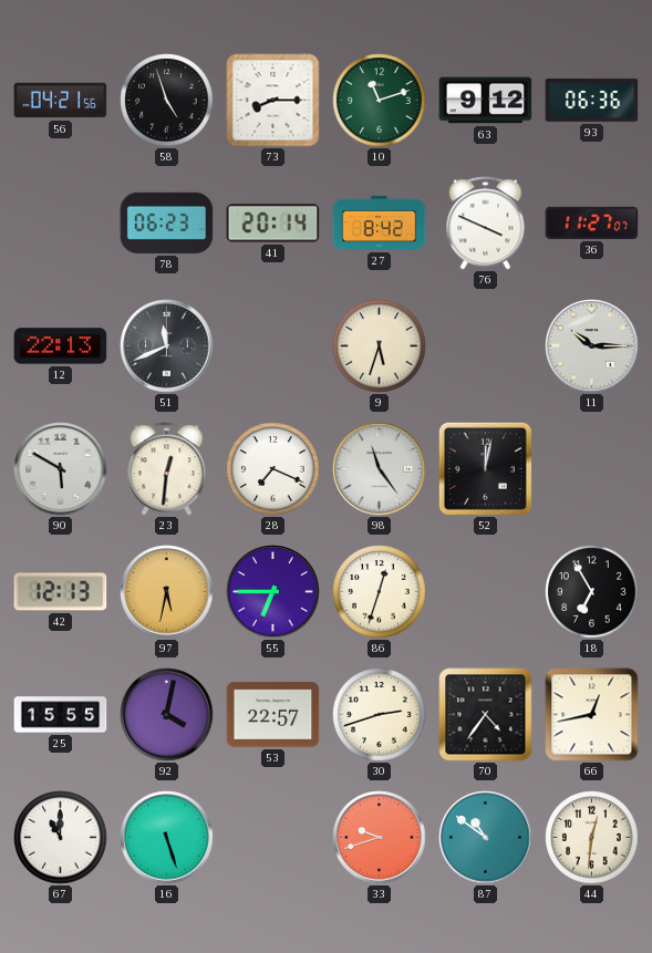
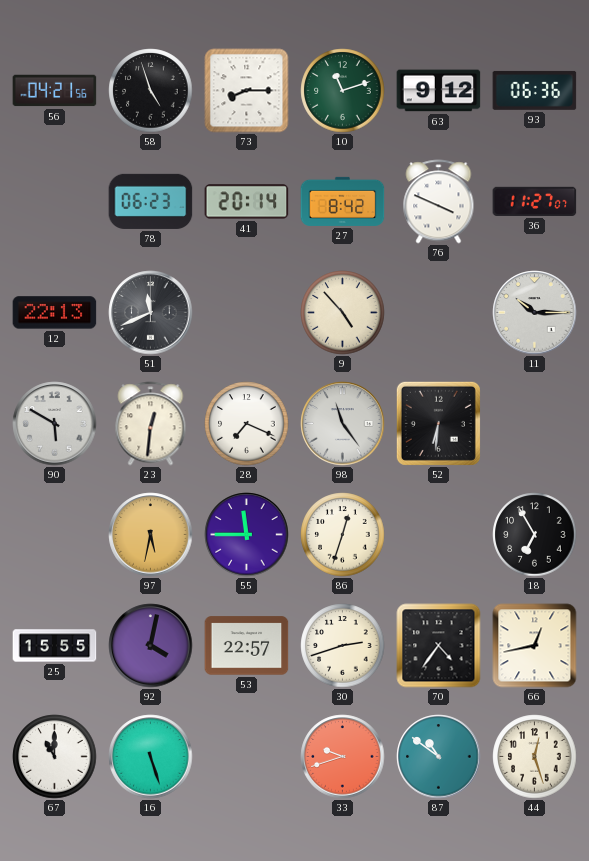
9: 5:33 -> 4:53
52: 12:02 -> 6:31
42: 12:13 -> none
55: 6:45 -> 11:45
44: 12:31 -> 12:27
